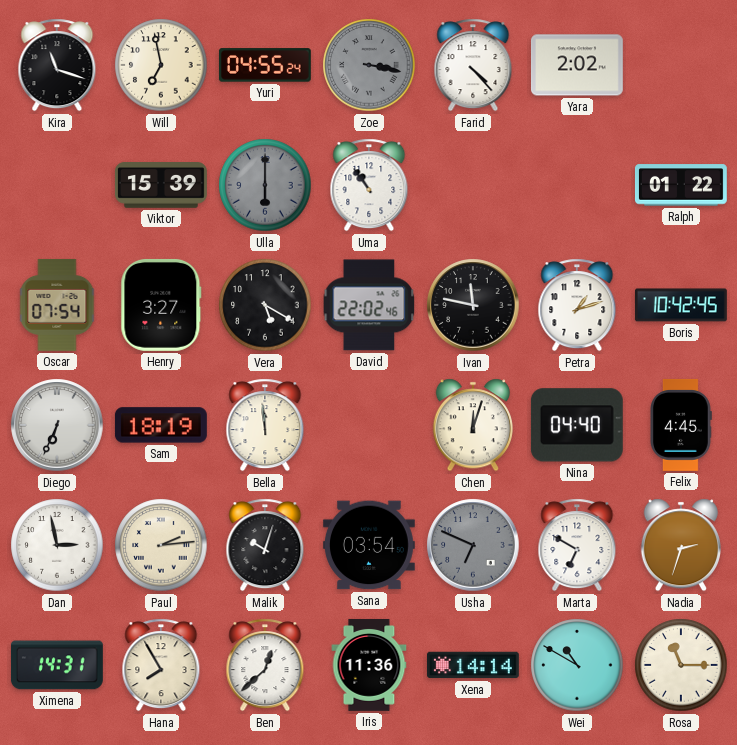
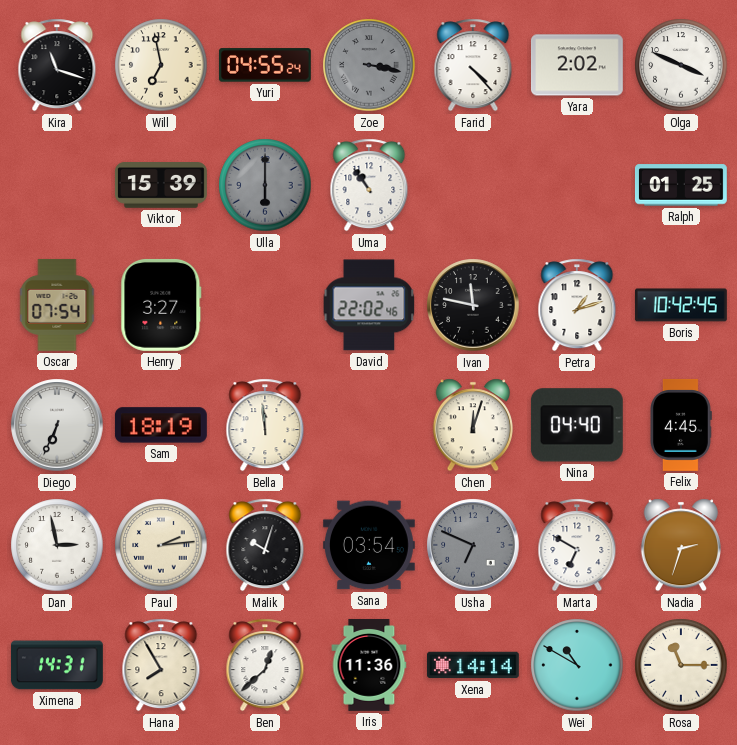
Olga: none -> 3:49
Ralph: 01:22 -> 01:25
Vera: 5:20 -> none
